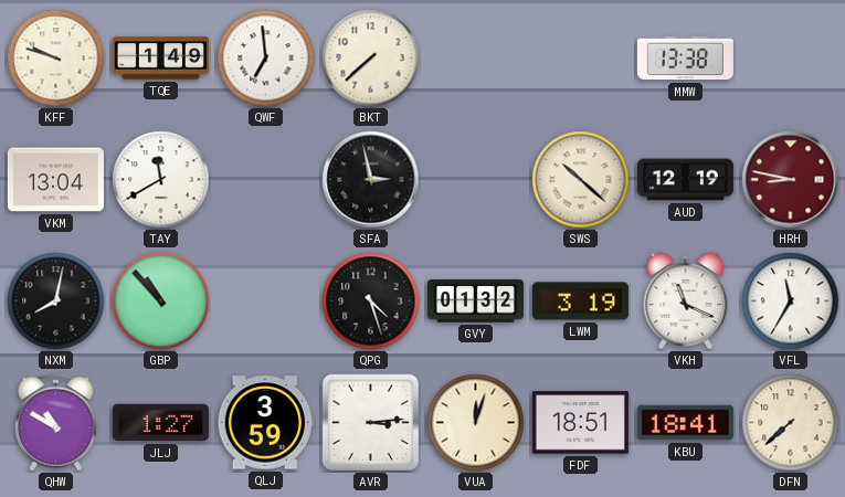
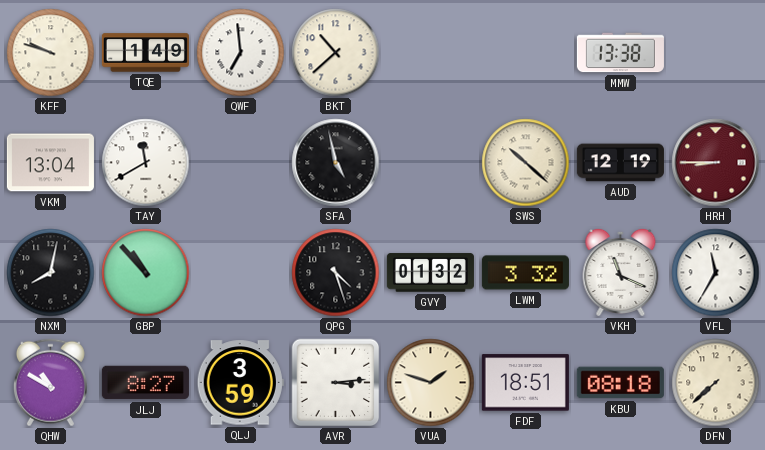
BKT: 7:38 -> 10:38
SFA: 2:58 -> 4:58
HRH: 8:47 -> 8:45
LWM: 3:19 -> 3:32
JLJ: 1:27 -> 8:27
VUA: 12:03 -> 1:48
KBU: 18:41 -> 08:18
